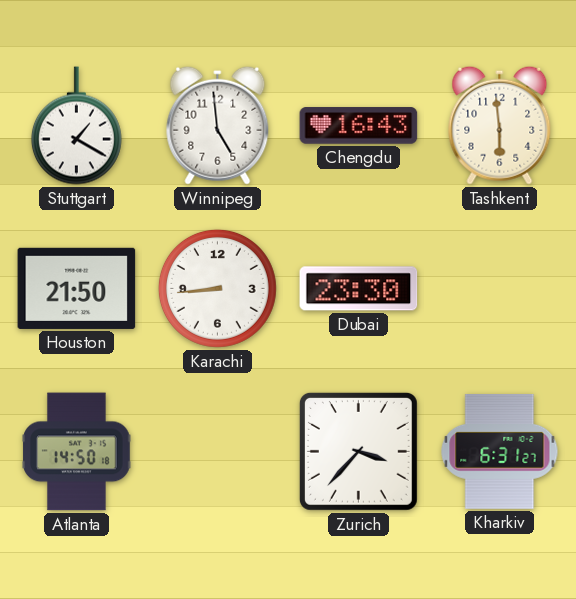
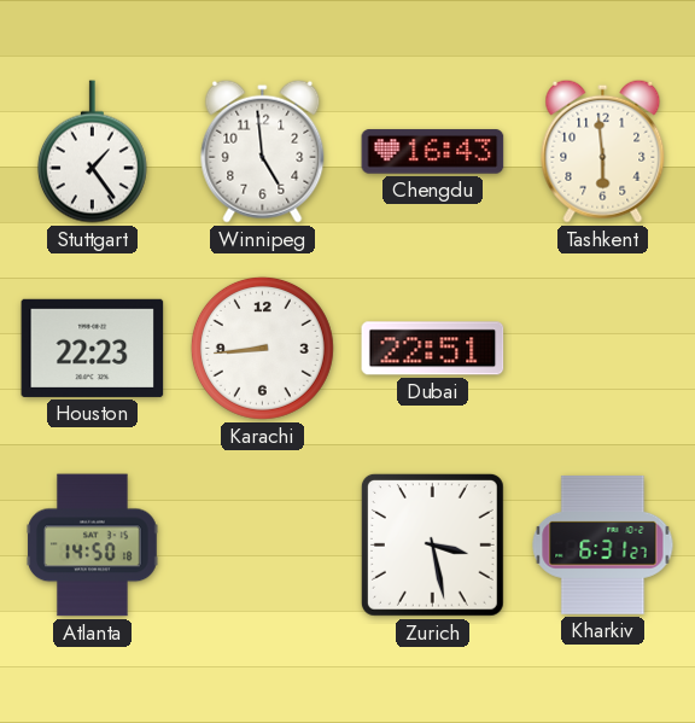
Stuttgart: 1:20 -> 1:24
Houston: 21:50 -> 22:23
Dubai: 23:30 -> 22:51
Zurich: 3:37 -> 3:28
